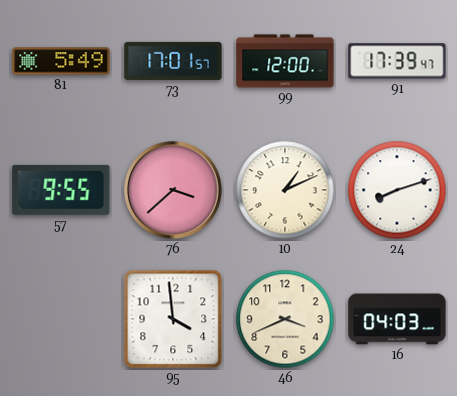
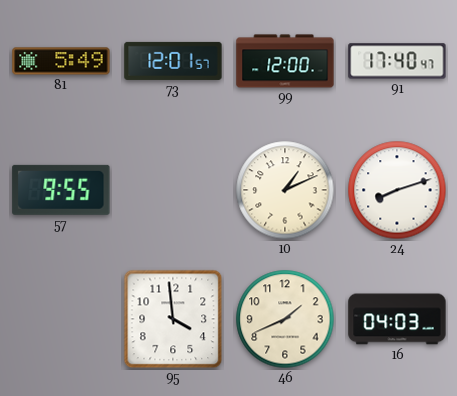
73: 17:01 -> 12:01
91: 17:39 -> 17:40
76: 3:38 -> none
46: 3:41 -> 1:41
